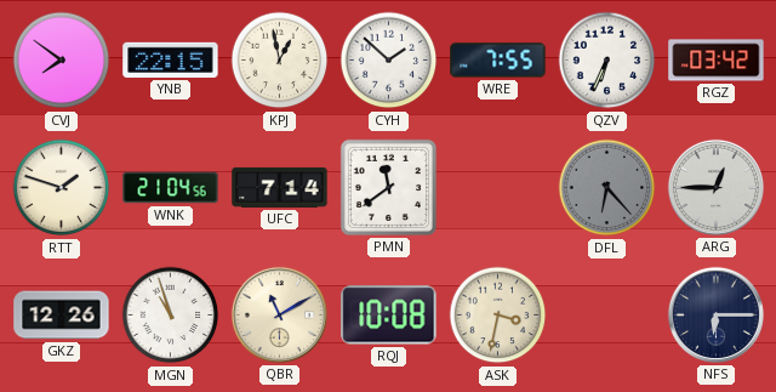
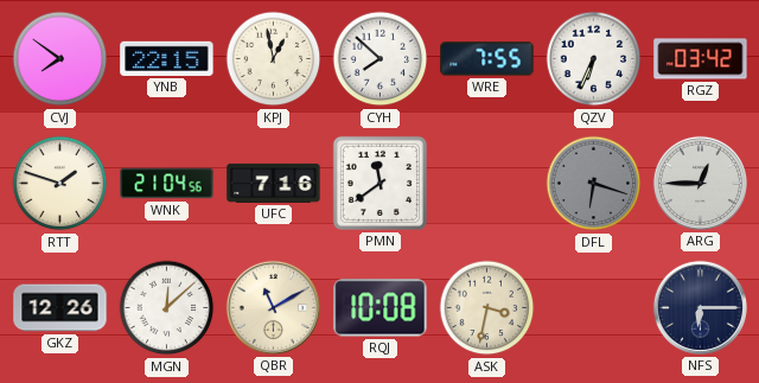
CYH: 1:52 -> 7:52
UFC: 7:14 -> 7:16
DFL: 6:23 -> 6:18
MGN: 10:57 -> 12:08
